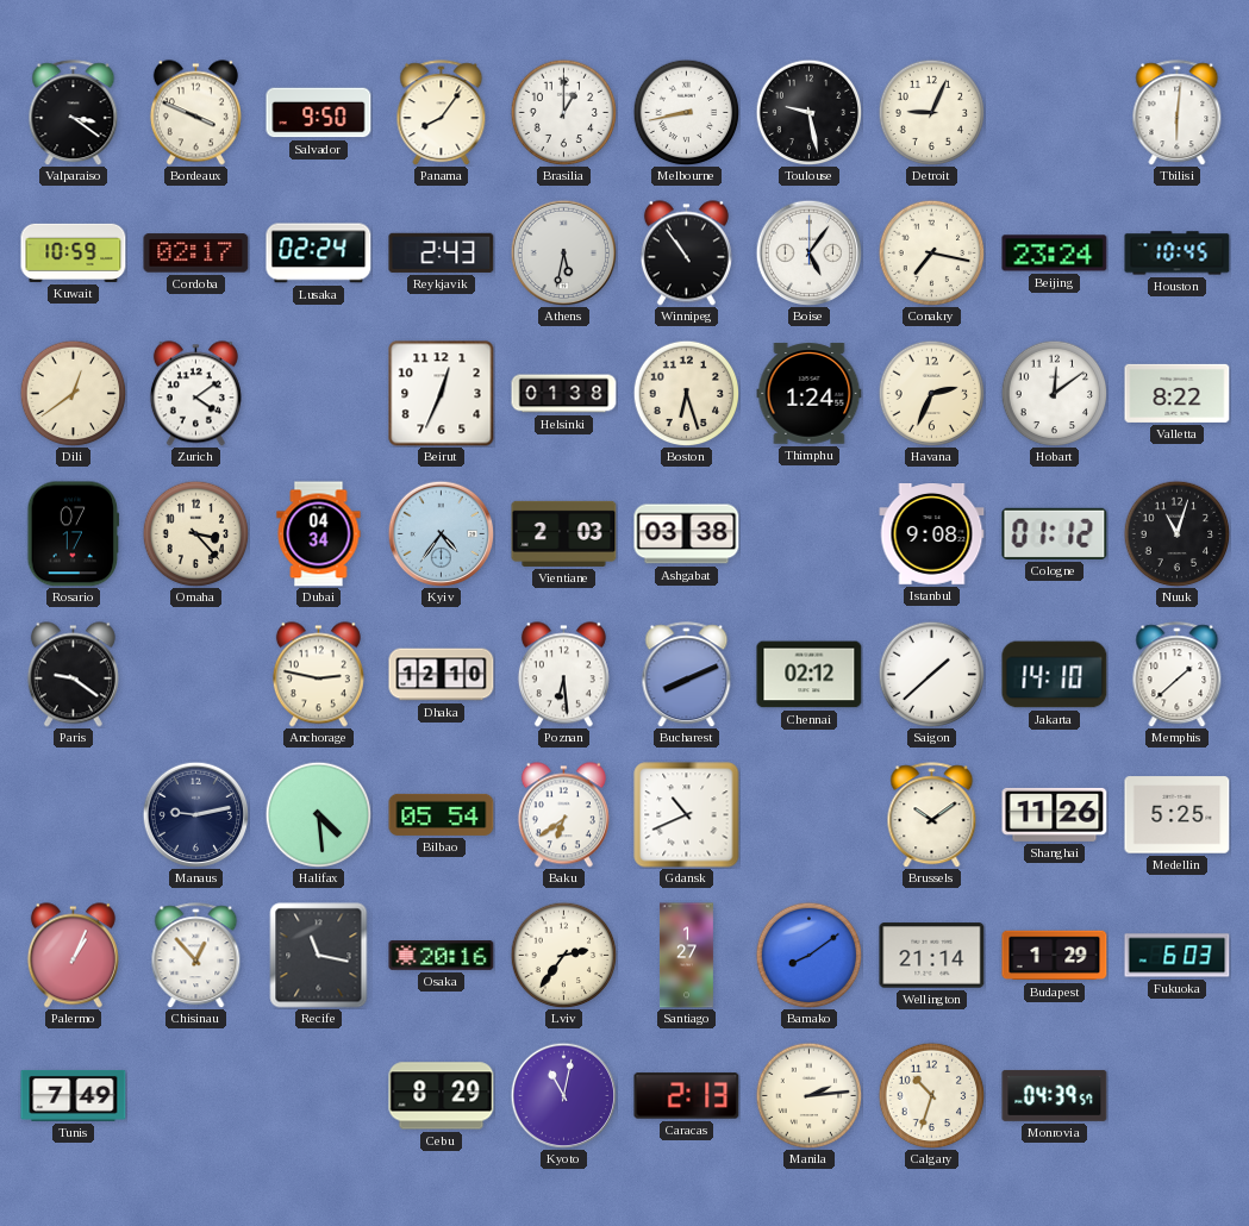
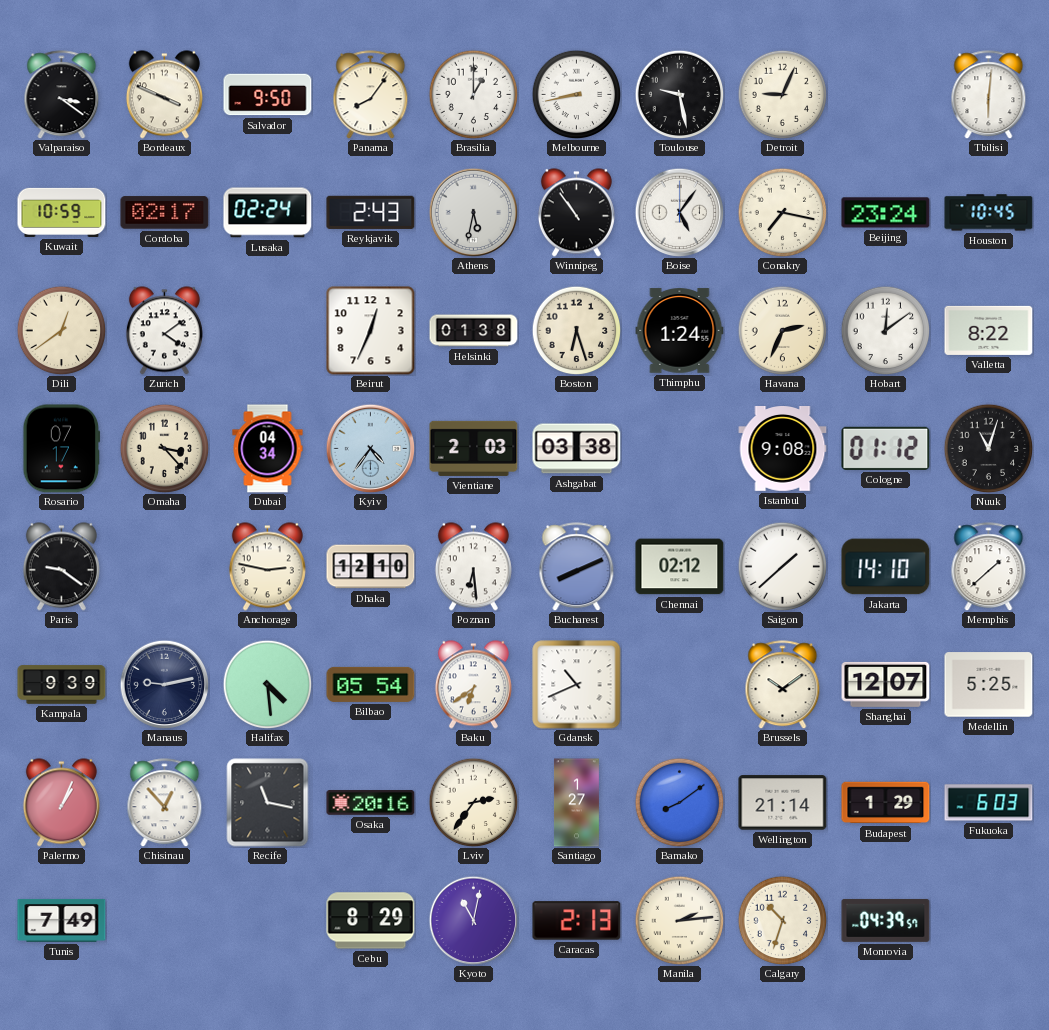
Kampala: none -> 9:39
Shanghai: 11:26 -> 12:07
